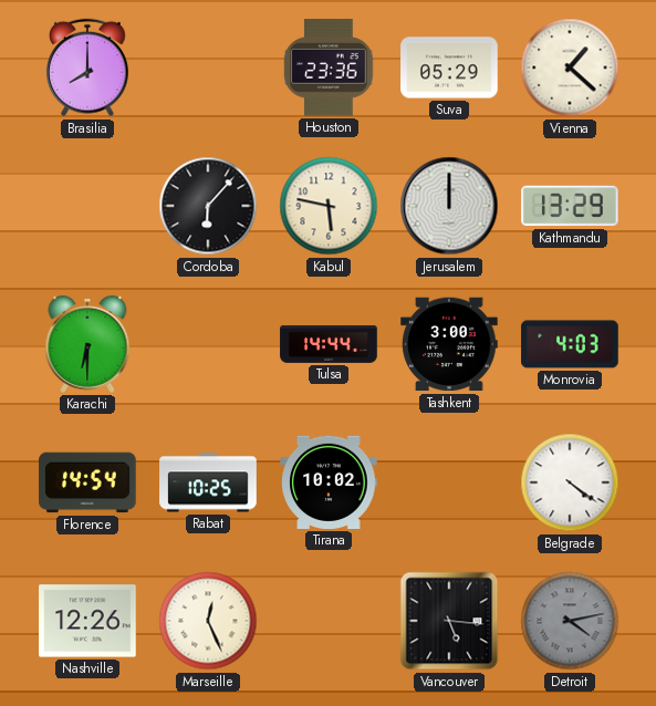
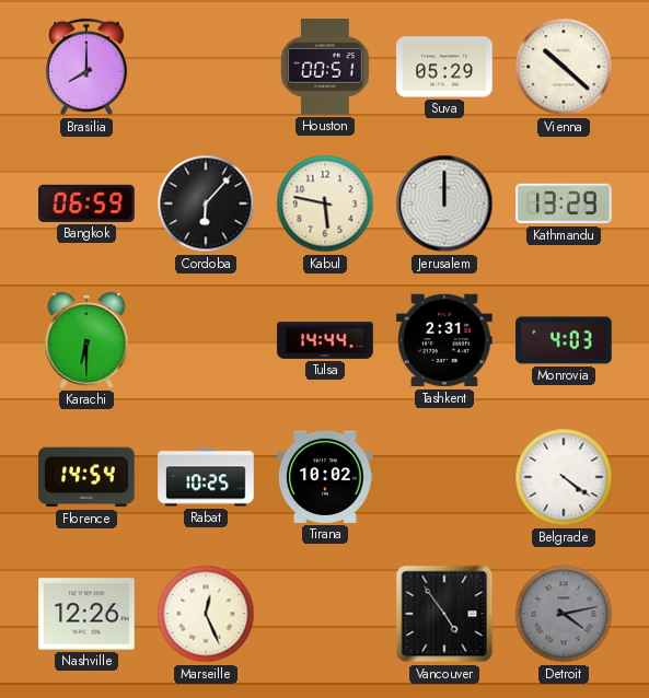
Houston: 23:36 -> 00:51
Vienna: 1:22 -> 10:22
Bangkok: none -> 06:59
Tashkent: 3:00 -> 2:31
Vancouver: 5:16 -> 4:54
